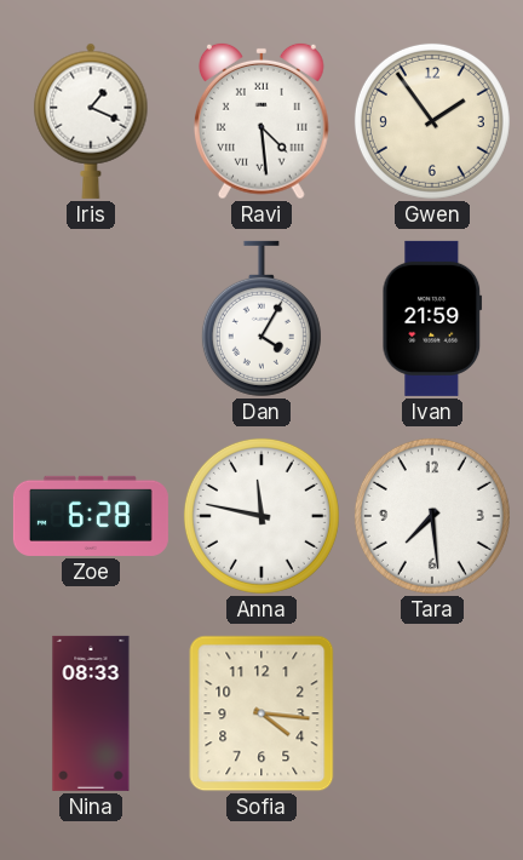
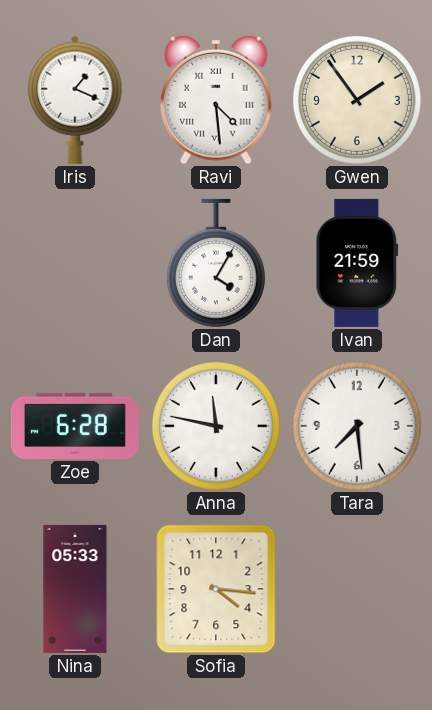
Nina: 08:33 -> 05:33
